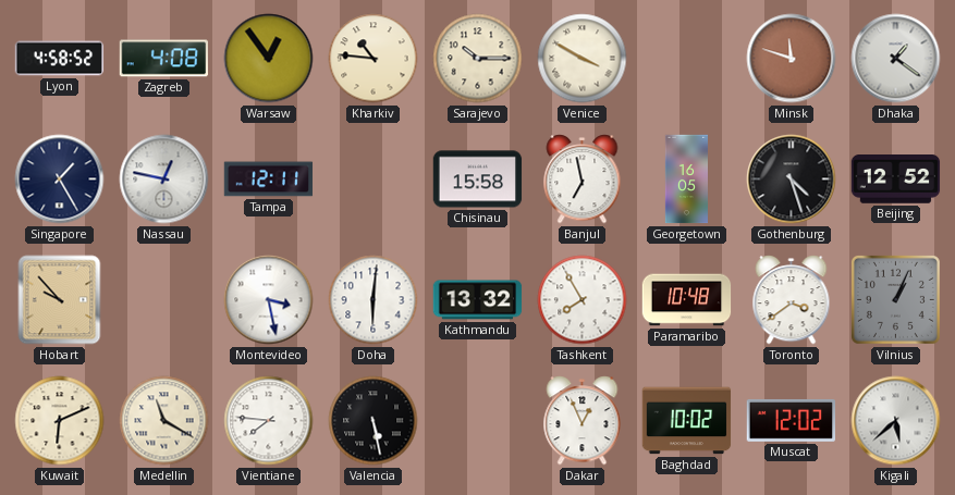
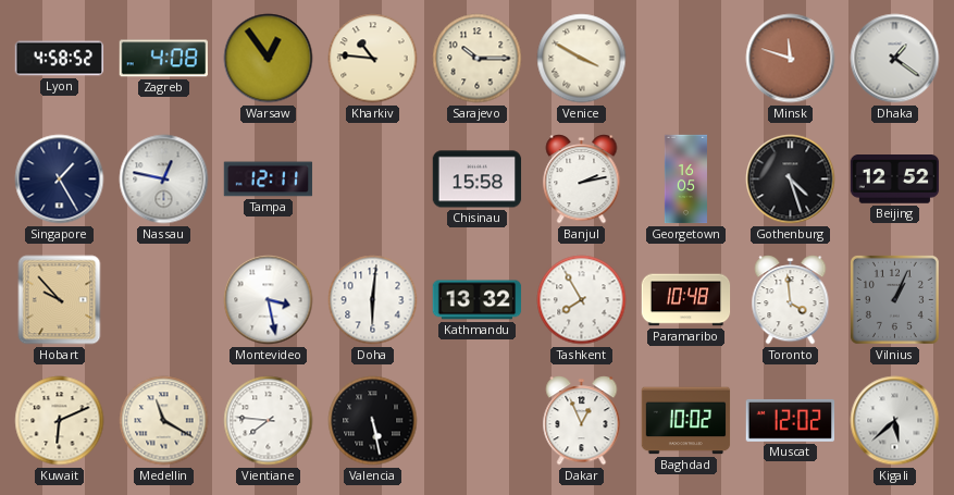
Banjul: 6:58 -> 2:13
Toronto: 3:39 -> 3:59
